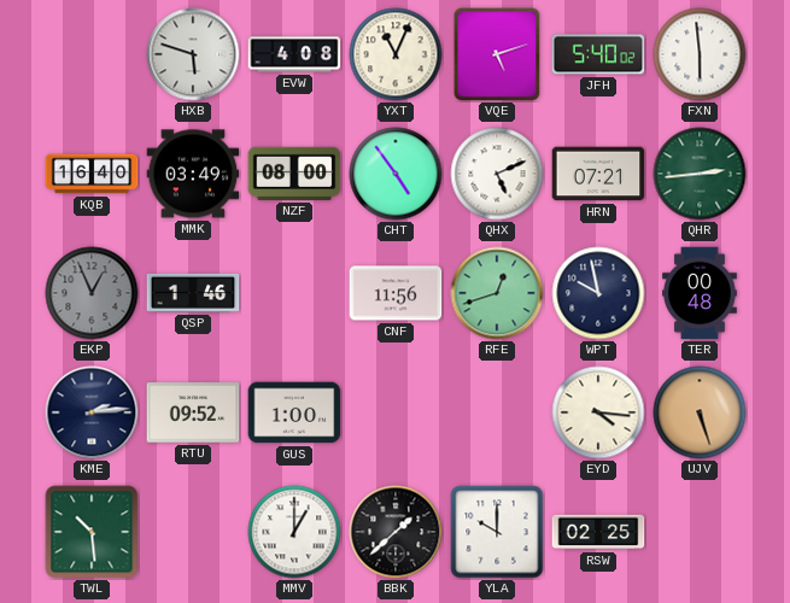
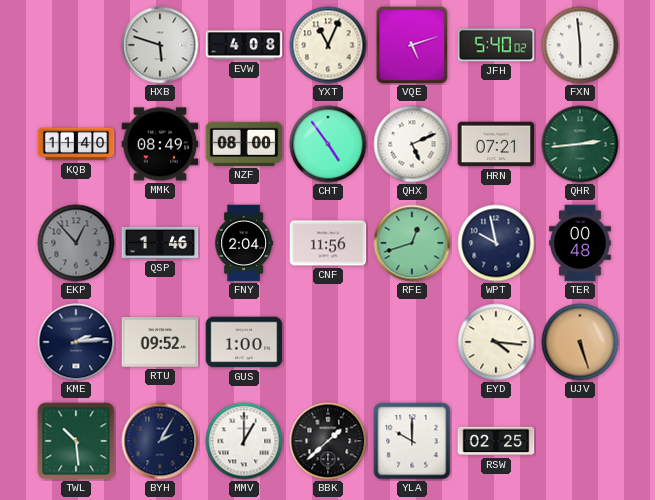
KQB: 16:40 -> 11:40
MMK: 03:49 -> 08:49
EKP: 12:56 -> 12:53
FNY: none -> 2:04
BYH: none -> 2:05
